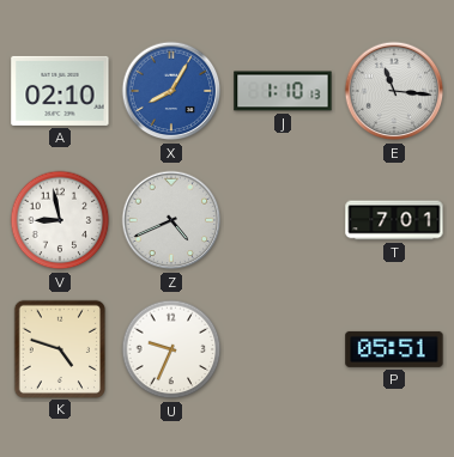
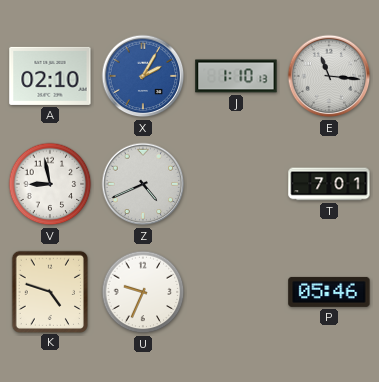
X: 8:05 -> 2:05
P: 05:51 -> 05:46
